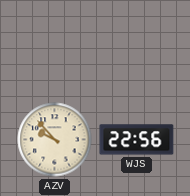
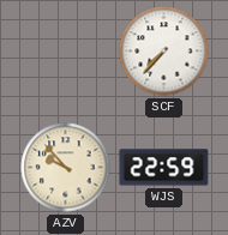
SCF: none -> 7:37
WJS: 22:56 -> 22:59
